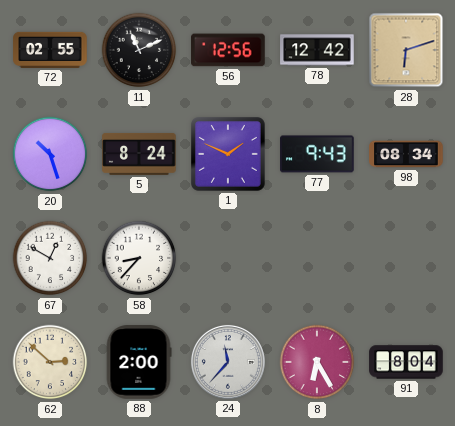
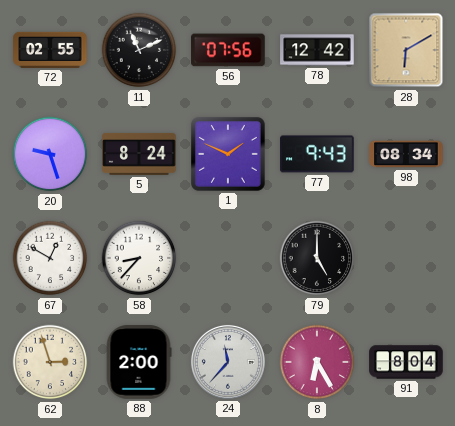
56: 12:56 -> 07:56
28: 6:12 -> 6:10
20: 10:27 -> 9:27
79: none -> 5:00
62: 2:52 -> 2:57
